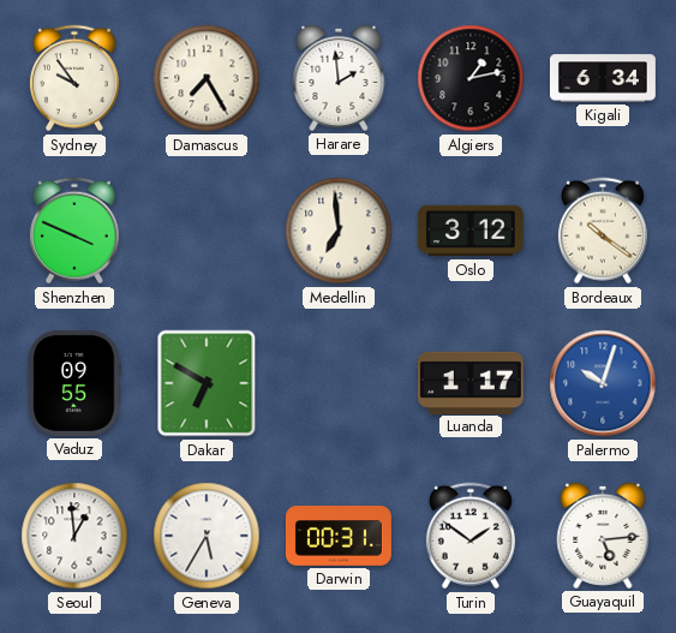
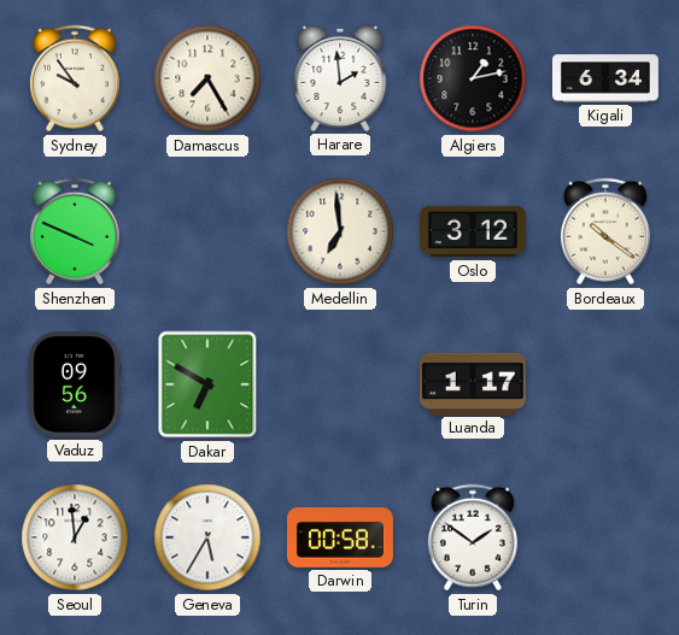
Vaduz: 09:55 -> 09:56
Palermo: 10:03 -> none
Darwin: 00:31 -> 00:58
Guayaquil: 5:14 -> none
